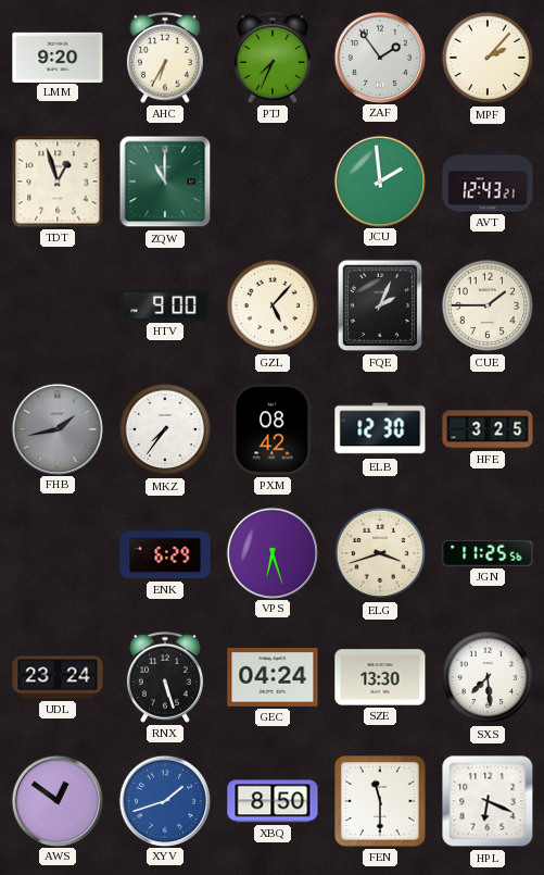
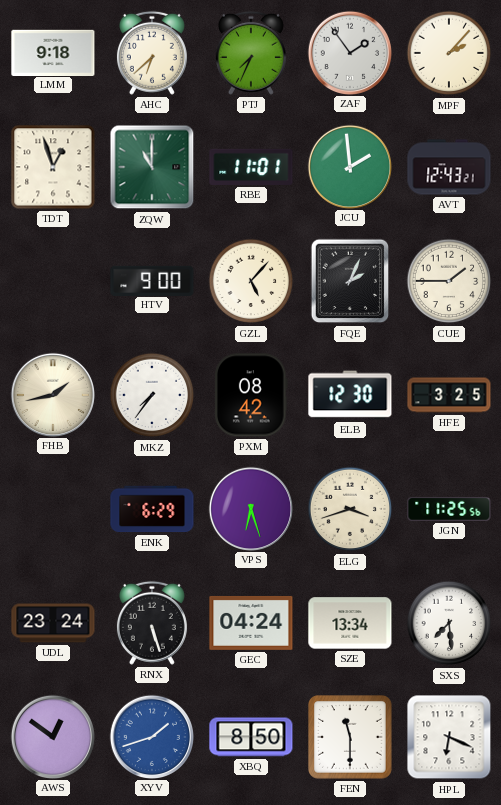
LMM: 9:20 -> 9:18
AHC: 6:35 -> 6:38
RBE: none -> 11:01
FHB dial: grey -> cream
SZE: 13:30 -> 13:34
